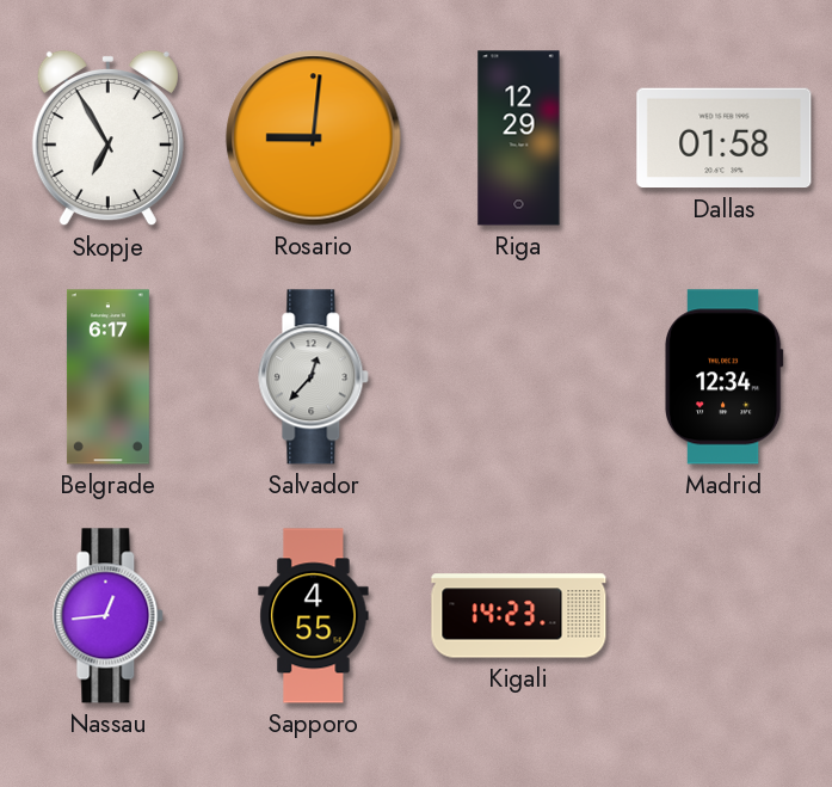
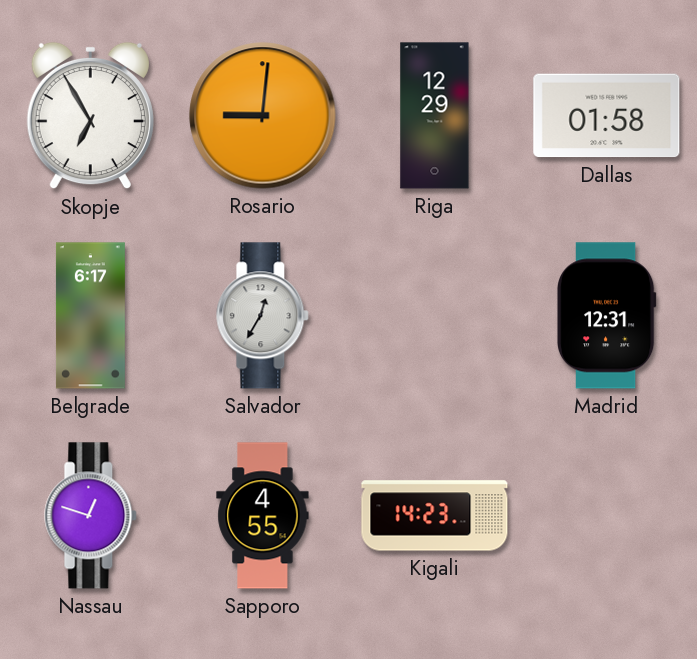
Salvador: 12:37 -> 12:35
Madrid: 12:34 -> 12:31
Nassau: 12:44 -> 12:48
